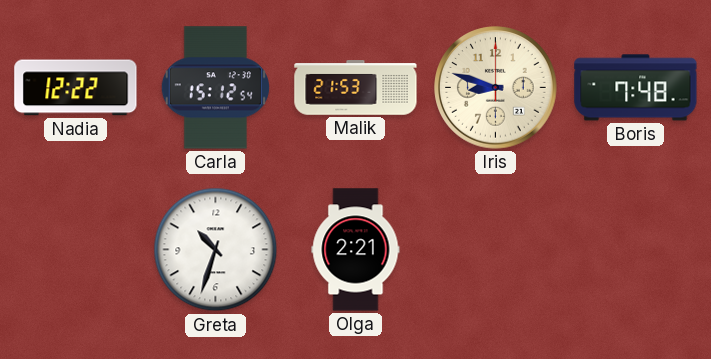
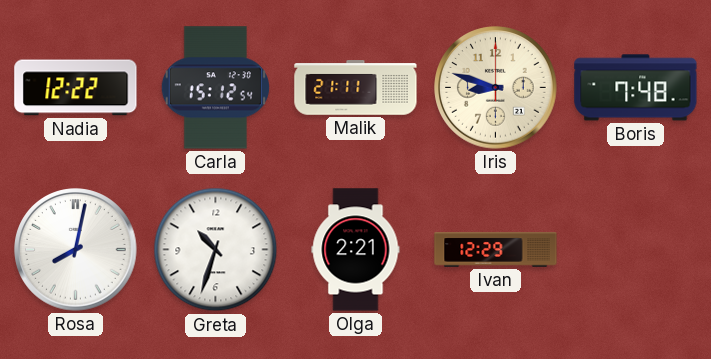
Malik: 21:53 -> 21:11
Rosa: none -> 8:02
Ivan: none -> 12:29
